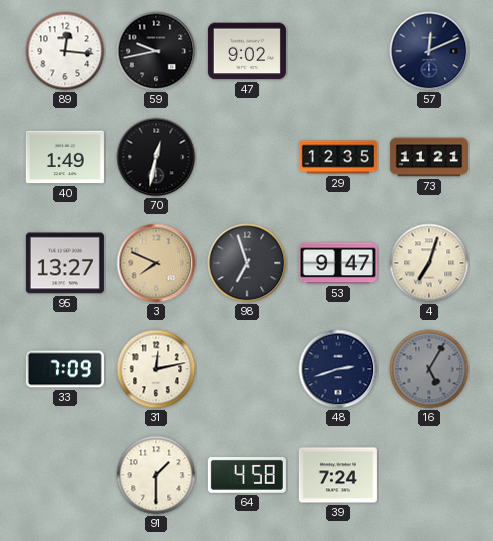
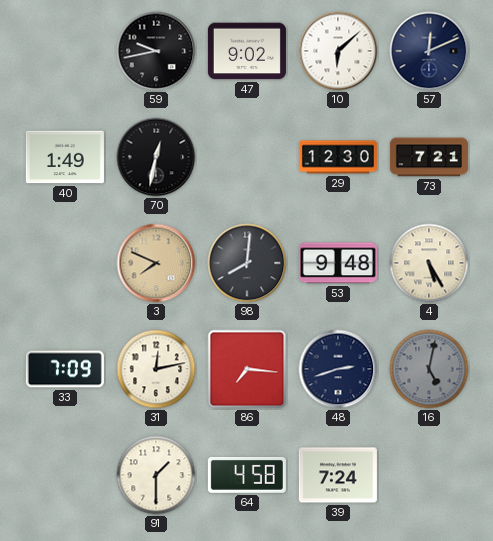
89: 12:16 -> none
10: none -> 6:08
29: 12:35 -> 12:30
73: 11:21 -> 7:21
95: 13:27 -> none
98: 6:57 -> 8:01
53: 9:47 -> 9:48
4: 7:03 -> 5:25
86: none -> 7:16
16: 5:05 -> 5:02
